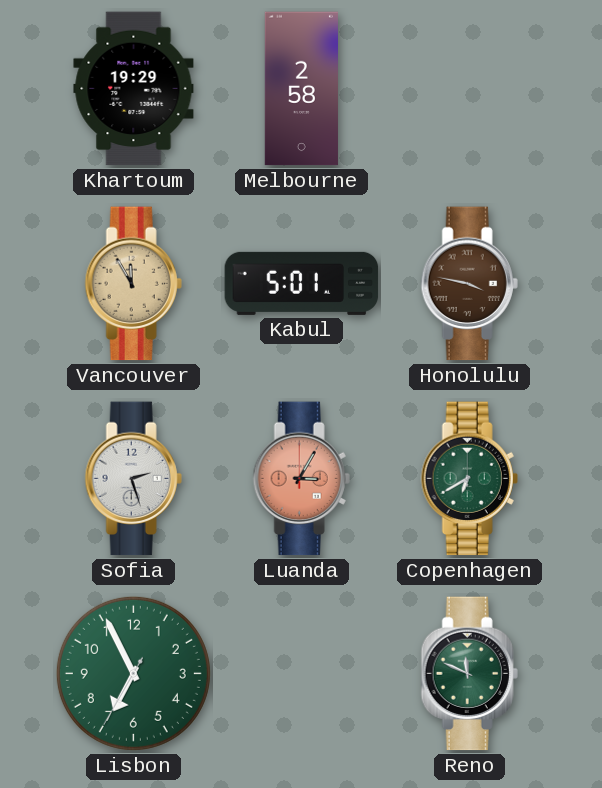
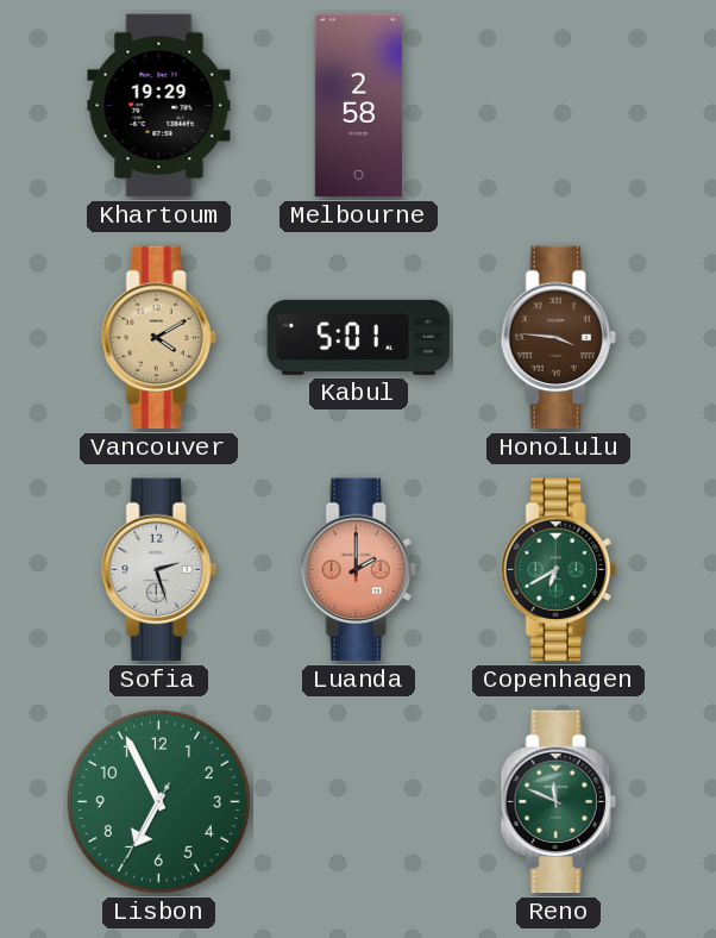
Vancouver: 11:55 -> 4:10
Honolulu: 3:47 -> 3:46
Luanda: 3:05 -> 2:00
